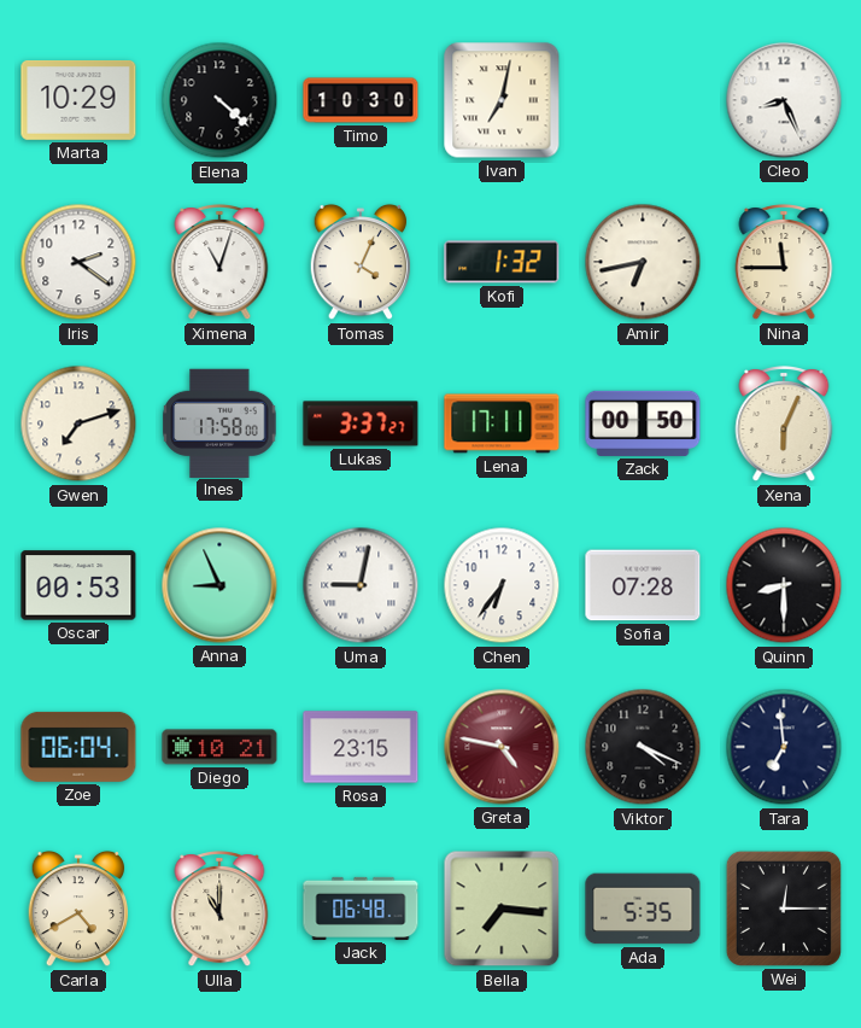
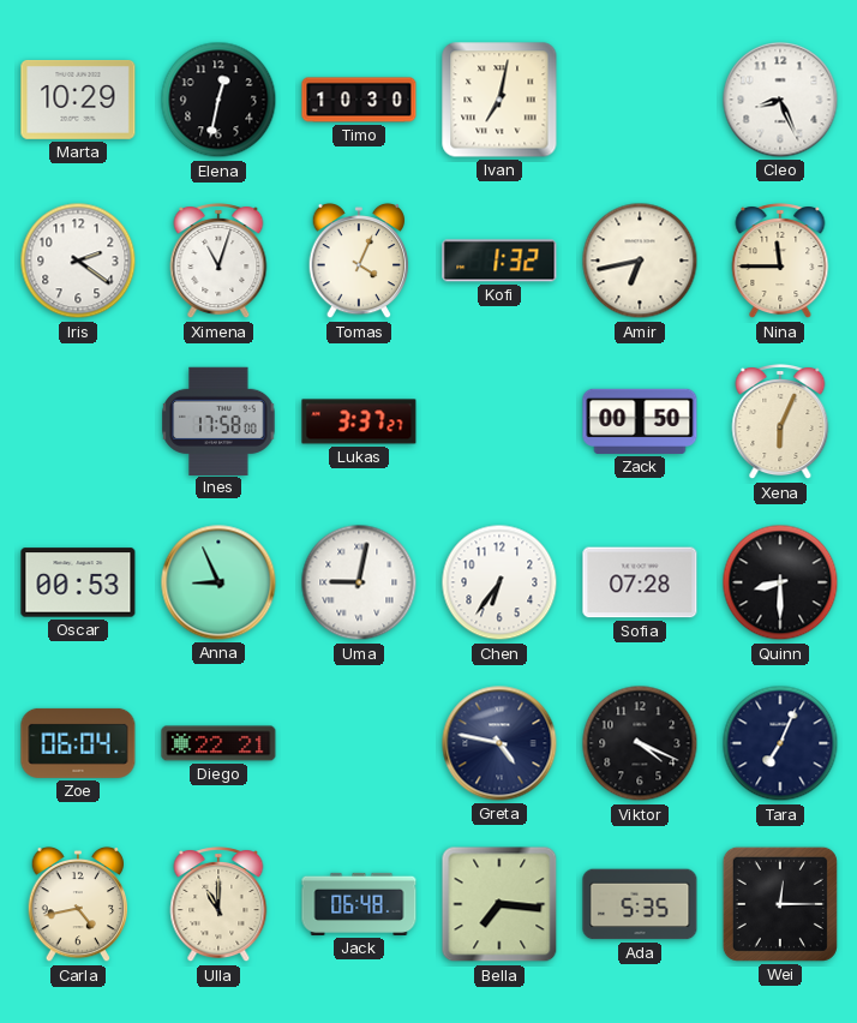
Elena: 4:22 -> 12:32
Gwen: 7:12 -> none
Lena: 17:11 -> none
Diego: 10:21 -> 22:21
Rosa: 23:15 -> none
Greta dial: burgundy -> navy
Tara: 6:59 -> 7:04
Carla: 4:40 -> 4:43
